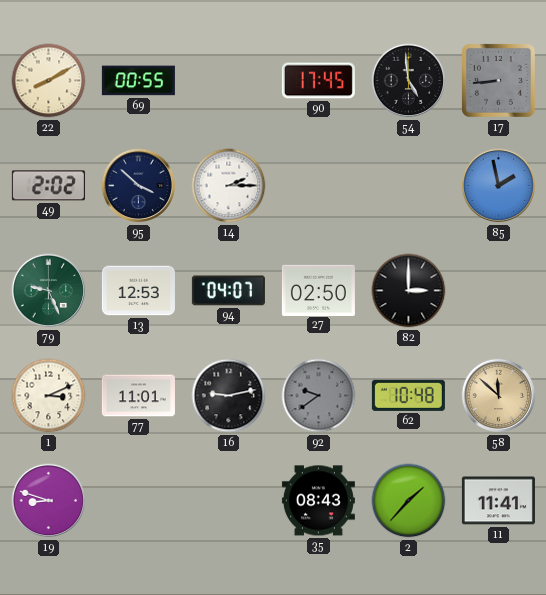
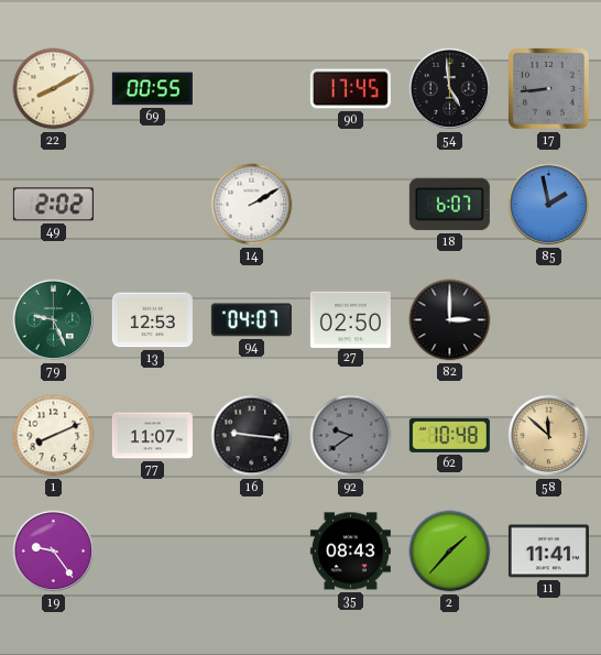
95: 3:52 -> none
14: 2:15 -> 2:10
18: none -> 6:07
1: 3:11 -> 8:11
77: 11:01 -> 11:07
16: 9:13 -> 9:16
19: 8:48 -> 9:24
